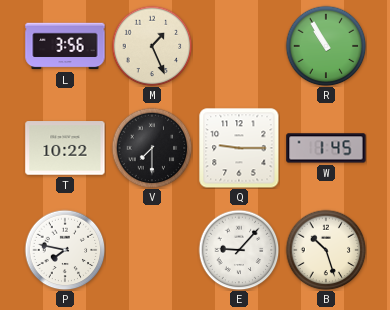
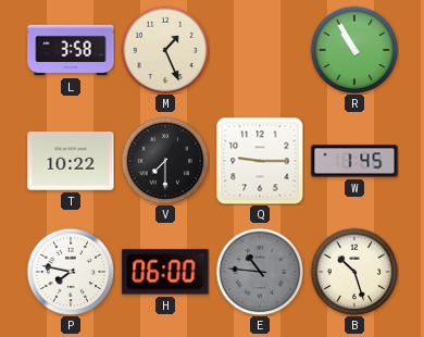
L: 3:56 -> 3:58
H: none -> 06:00
E: 9:07 -> 10:46
E dial: white -> grey
